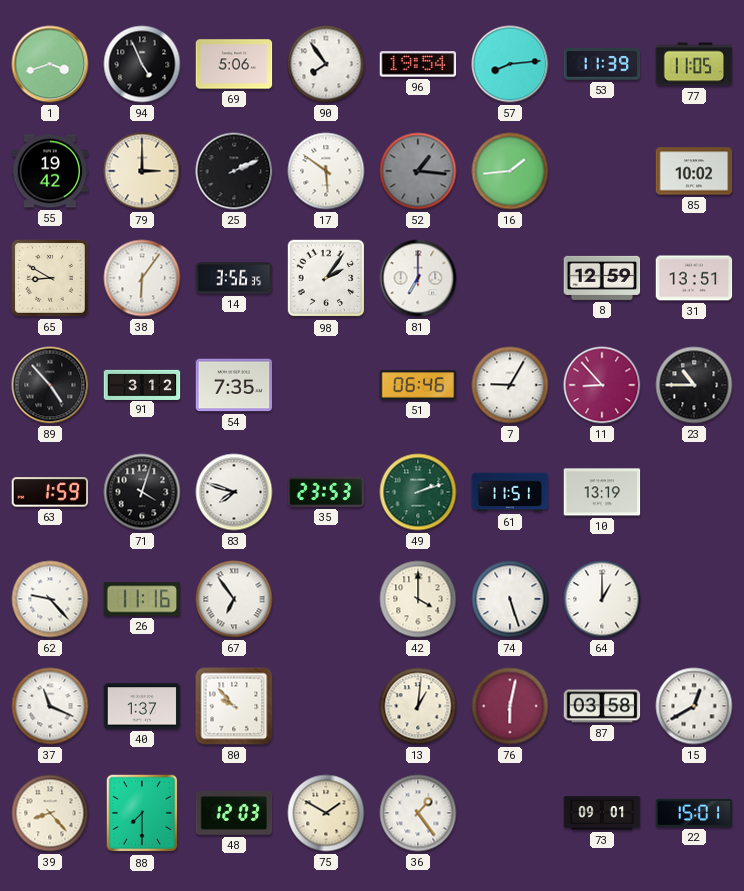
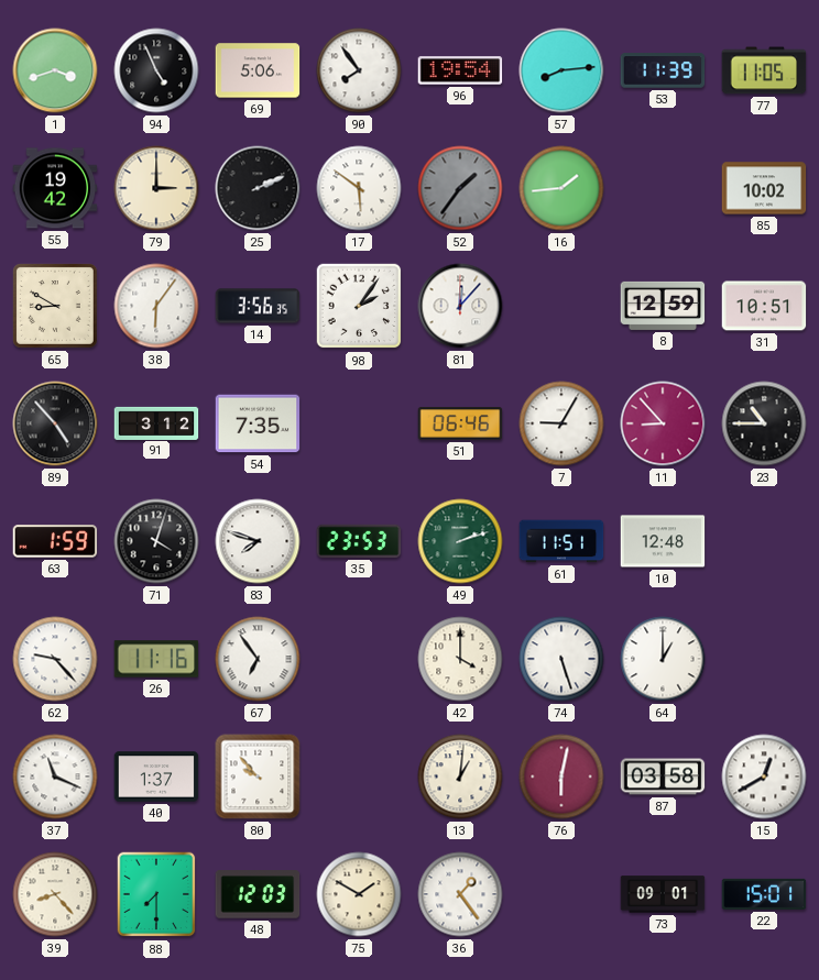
52: 1:16 -> 1:36
81: 7:00 -> 12:07
31: 13:51 -> 10:51
10: 13:19 -> 12:48
